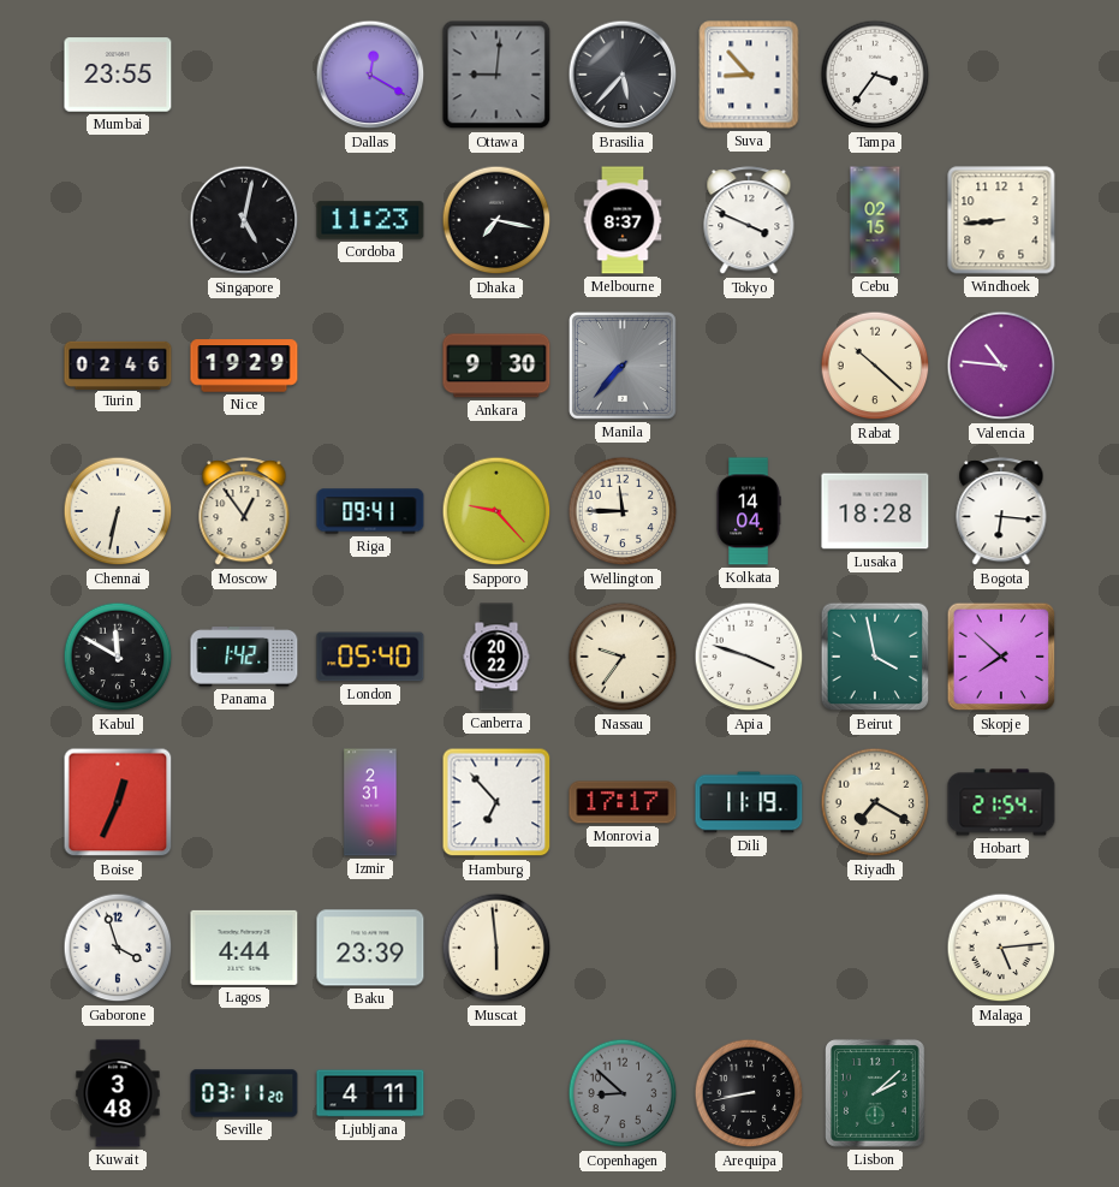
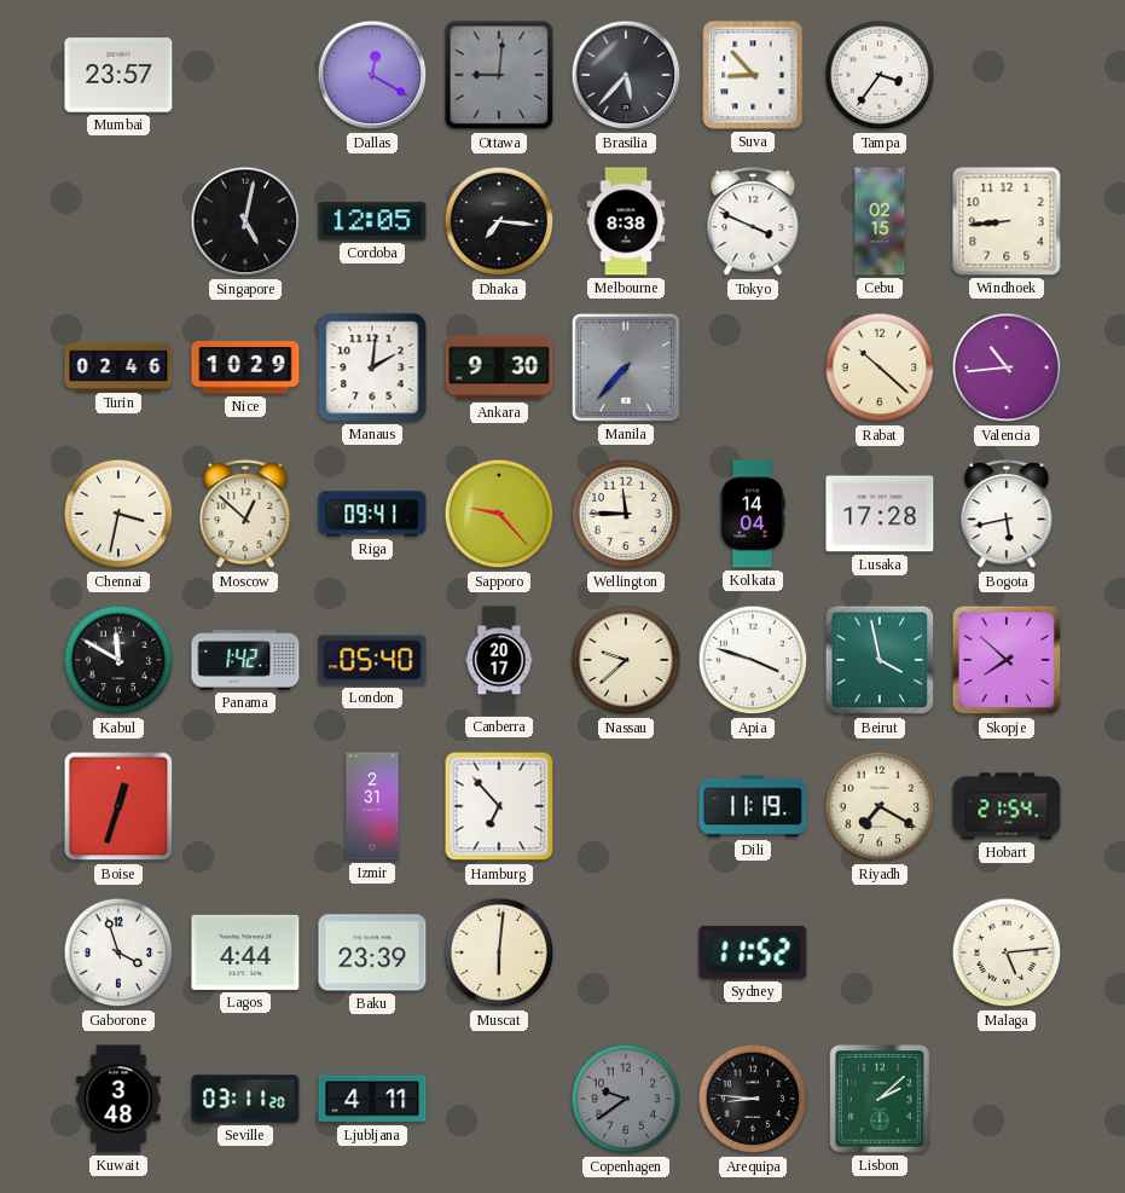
Mumbai: 23:55 -> 23:57
Cordoba: 11:23 -> 12:05
Dhaka: 7:17 -> 7:16
Melbourne: 8:37 -> 8:38
Nice: 19:29 -> 10:29
Manaus: none -> 2:01
Valencia: 10:46 -> 10:44
Chennai: 6:32 -> 3:32
Moscow: 12:54 -> 12:52
Lusaka: 18:28 -> 17:28
Bogota: 6:16 -> 5:43
Canberra: 20:22 -> 20:17
Nassau: 9:36 -> 9:38
Boise: 12:34 -> 12:33
Monrovia: 17:17 -> none
Muscat: 5:59 -> 6:01
Sydney: none -> 11:52
Copenhagen: 8:52 -> 9:39
Arequipa: 8:43 -> 8:46
